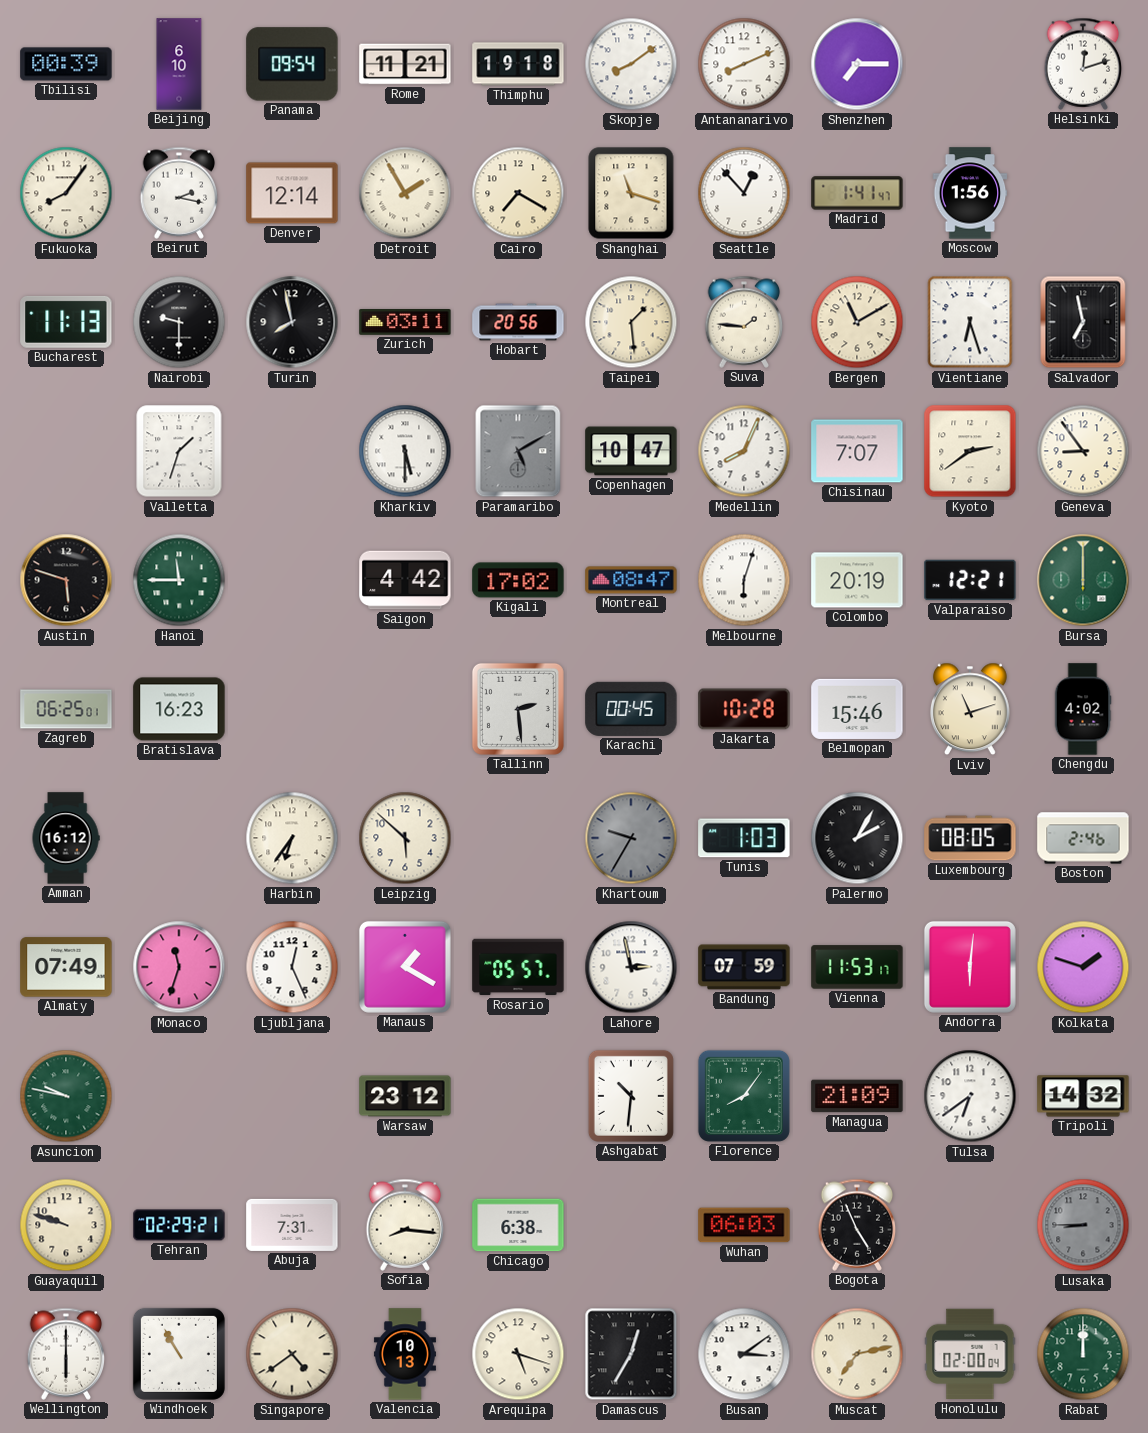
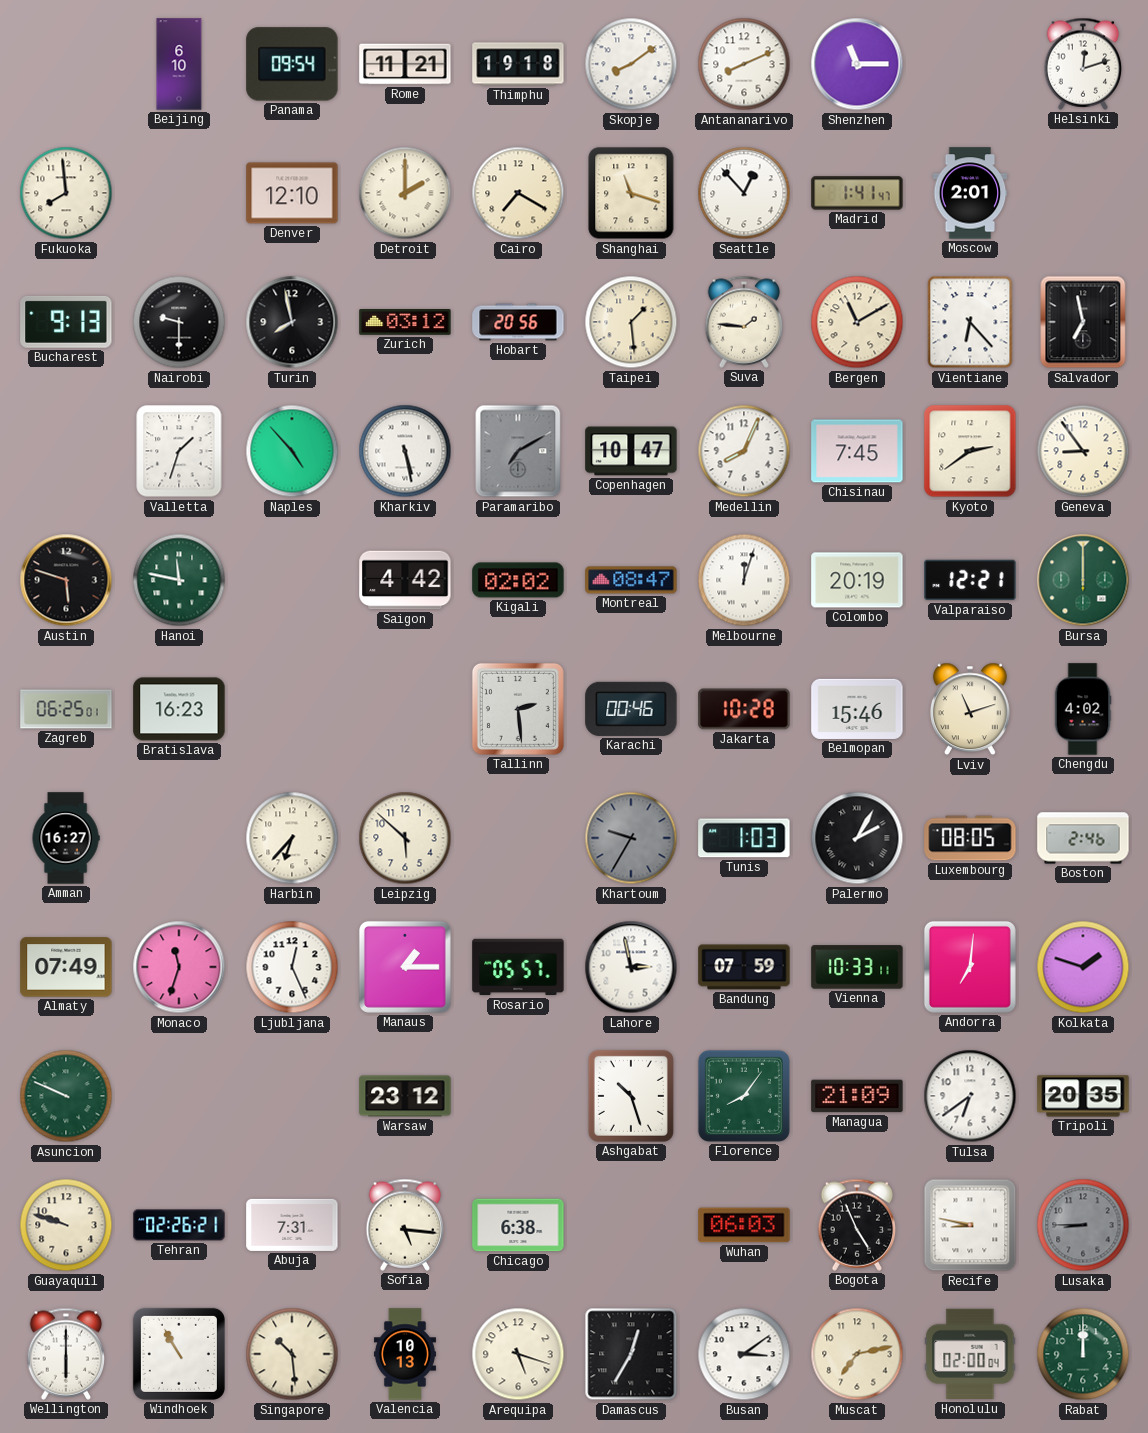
Tbilisi: 00:39 -> none
Shenzhen: 7:15 -> 11:15
Fukuoka: 8:06 -> 7:59
Beirut: 2:17 -> none
Denver: 12:14 -> 12:10
Detroit: 1:55 -> 2:00
Moscow: 1:56 -> 2:01
Bucharest: 11:13 -> 9:13
Zurich: 03:11 -> 03:12
Vientiane: 6:27 -> 6:23
Naples: none -> 4:53
Kharkiv: 5:30 -> 5:28
Paramaribo: 5:10 -> 7:10
Chisinau: 7:07 -> 7:45
Hanoi: 11:45 -> 11:47
Kigali: 17:02 -> 02:02
Melbourne: 6:03 -> 12:03
Karachi: 00:45 -> 00:46
Amman: 16:12 -> 16:27
Harbin: 6:36 -> 6:37
Manaus: 1:20 -> 1:15
Vienna: 11:53 -> 10:33
Andorra: 6:01 -> 7:01
Asuncion: 9:47 -> 9:49
Ashgabat: 10:31 -> 10:27
Tripoli: 14:32 -> 20:35
Tehran: 02:29 -> 02:26
Sofia: 8:16 -> 5:16
Recife: none -> 8:47
Singapore: 4:39 -> 10:29
